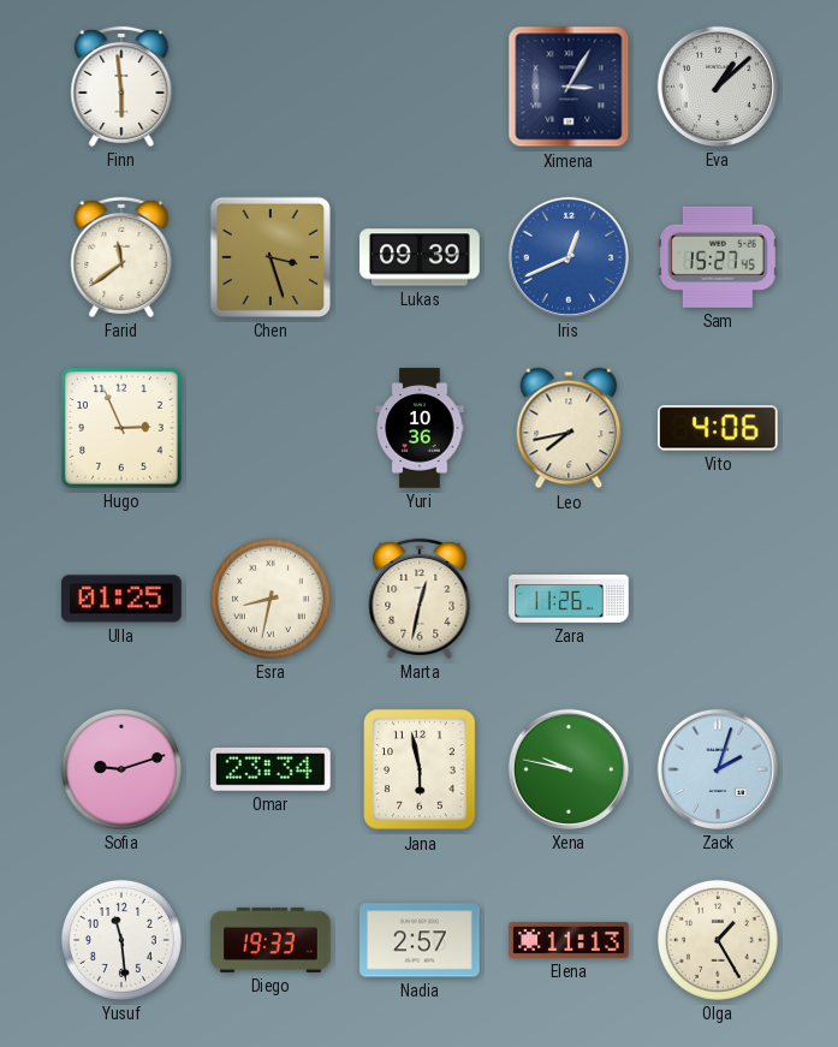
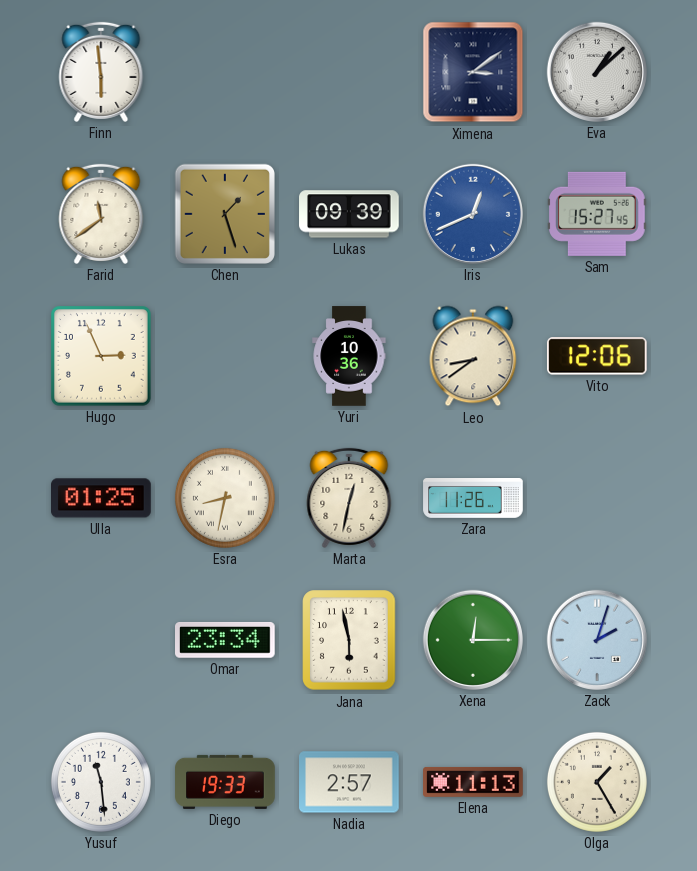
Ximena: 3:05 -> 3:09
Chen: 3:27 -> 1:27
Leo: 7:43 -> 8:39
Vito: 4:06 -> 12:06
Sofia: 9:12 -> none
Xena: 9:47 -> 12:15
